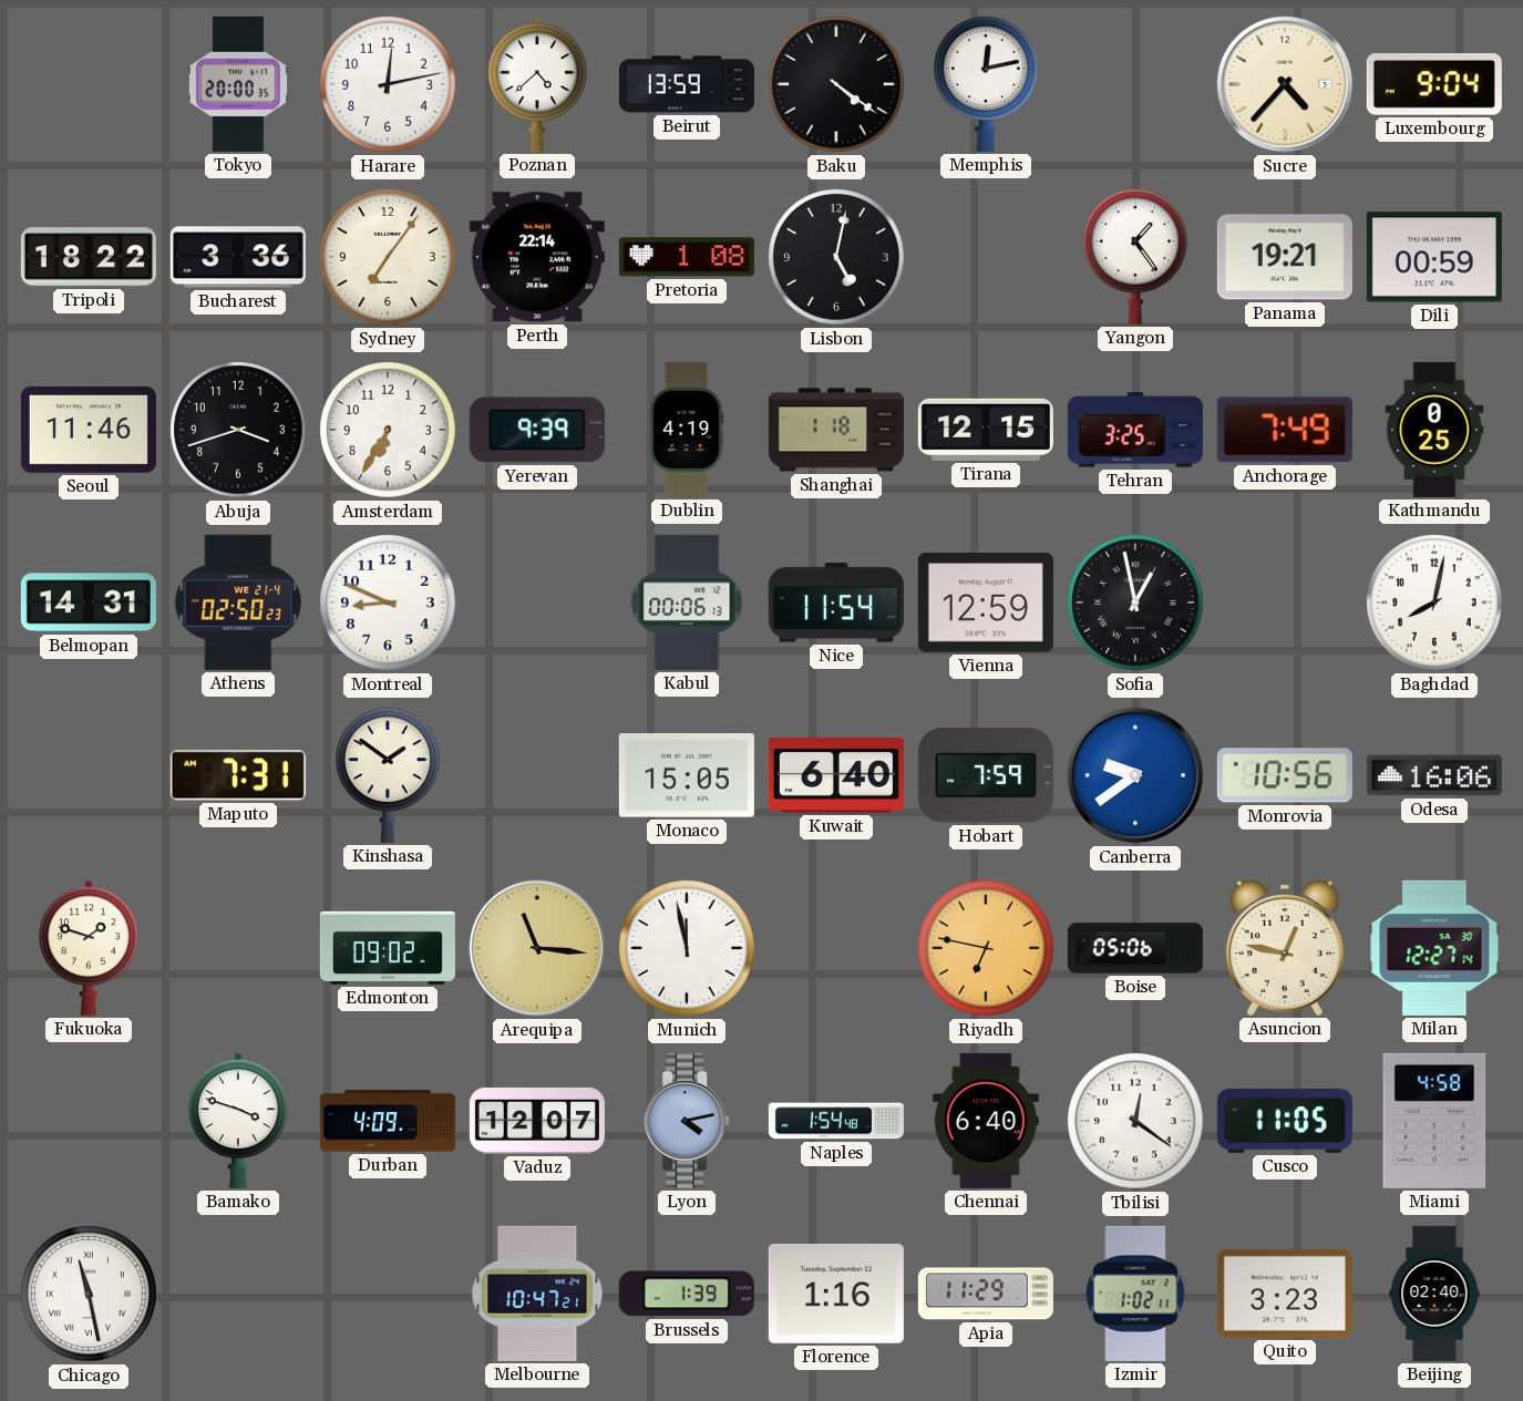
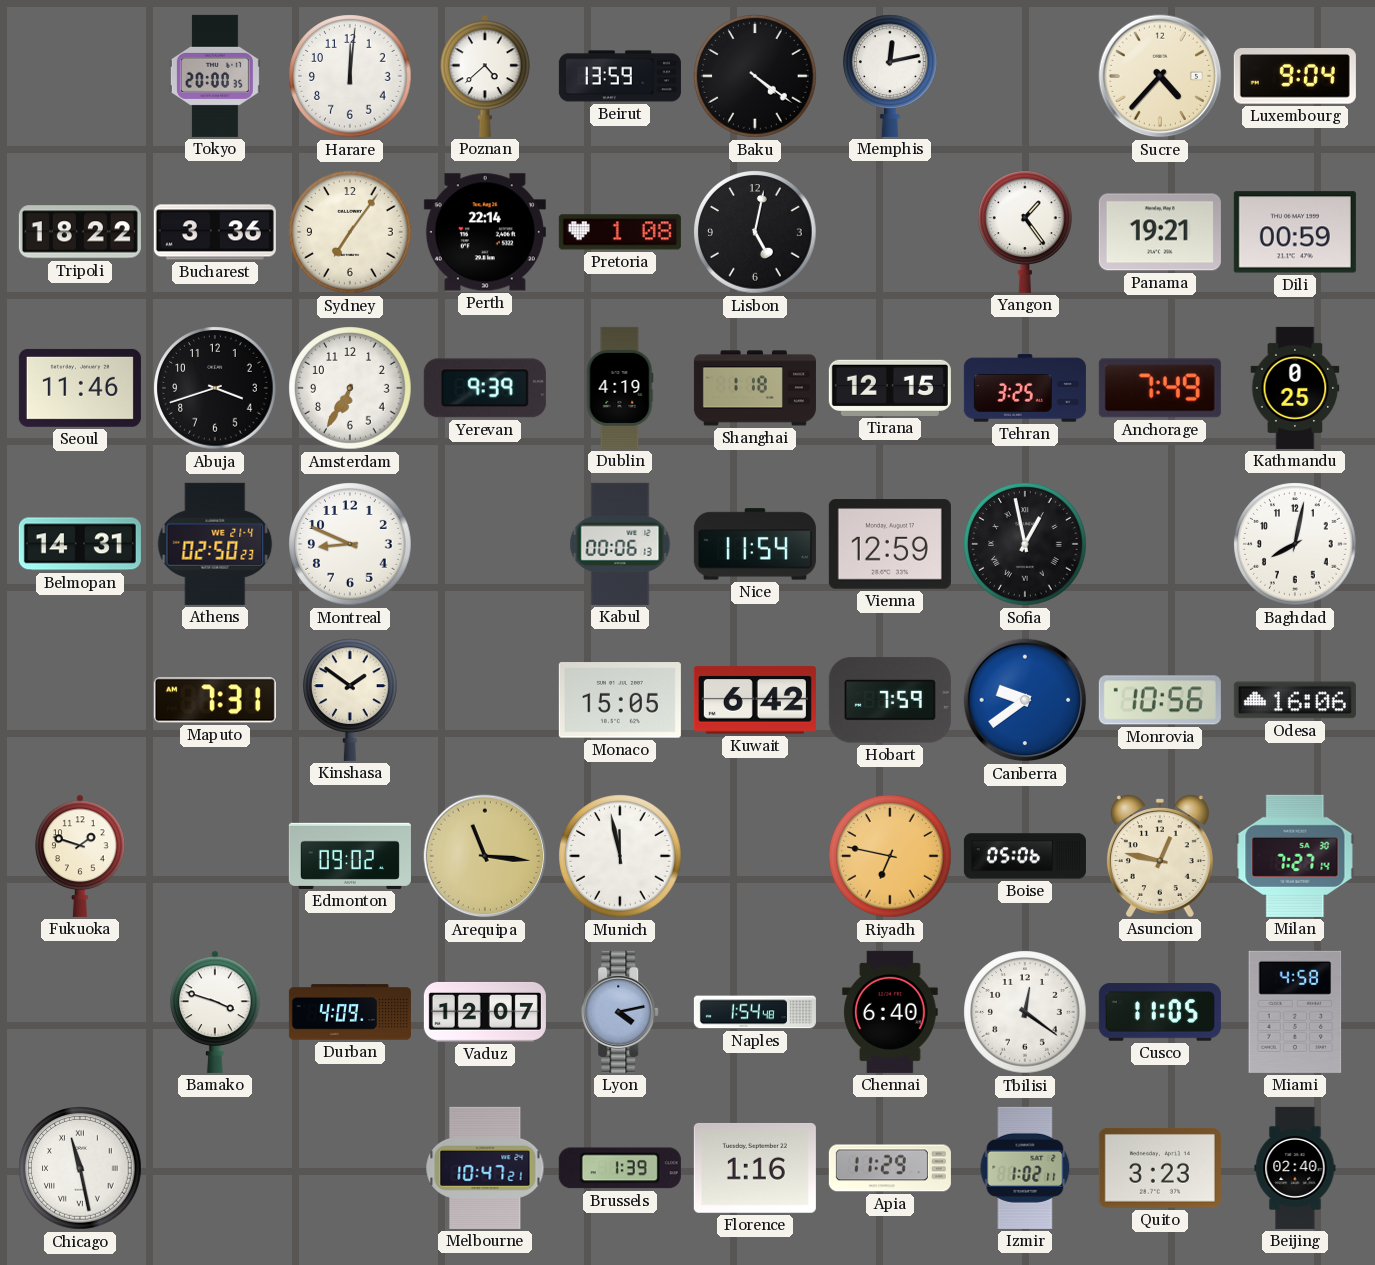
Harare: 12:13 -> 12:01
Kuwait: 6:40 -> 6:42
Milan: 12:27 -> 7:27
